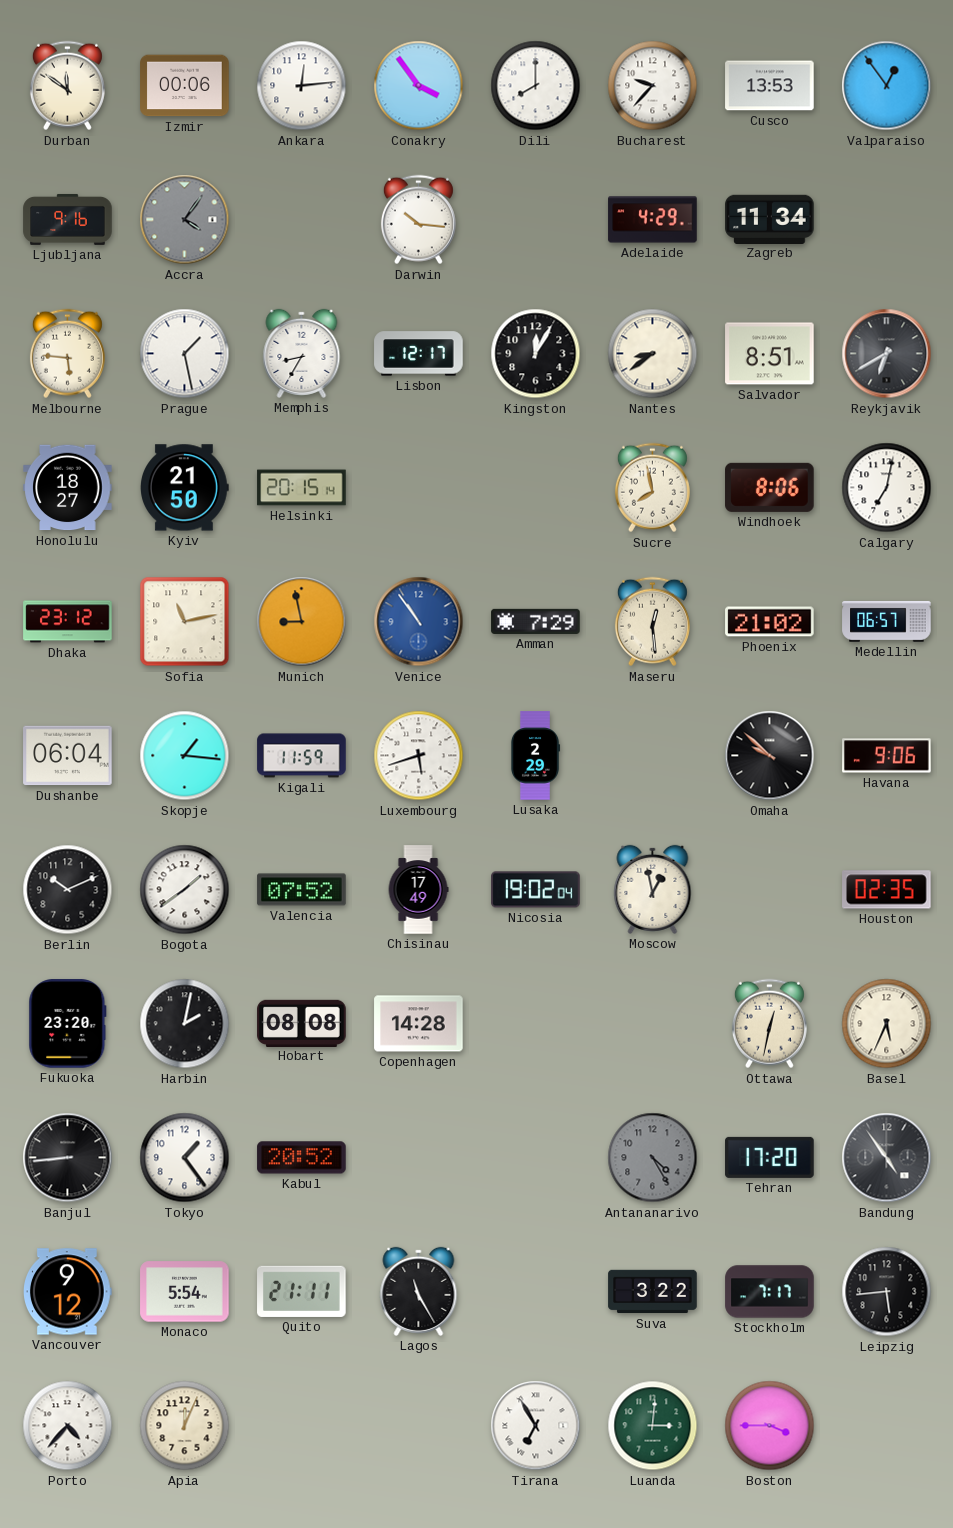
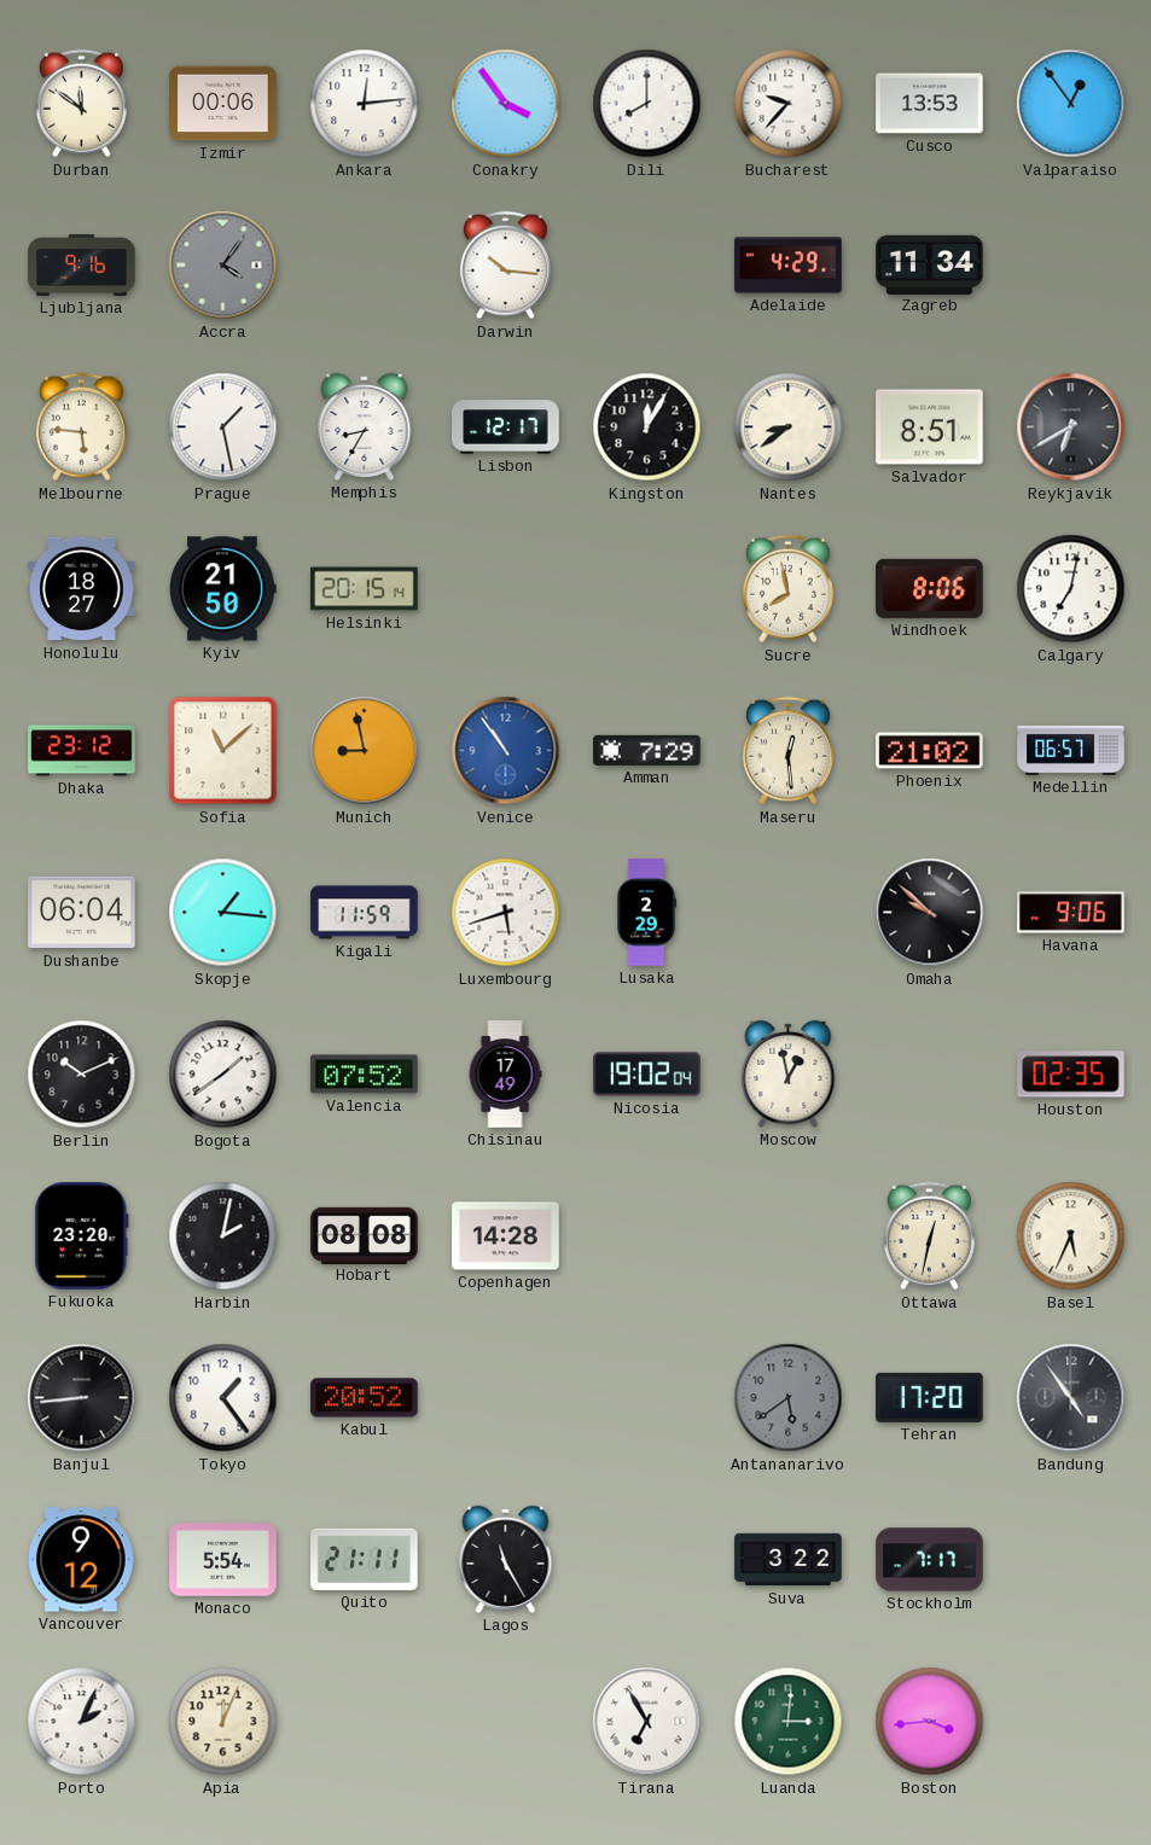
Sofia: 11:13 -> 11:08
Antananarivo: 4:25 -> 5:39
Leipzig: 5:44 -> none
Porto: 4:37 -> 2:04
Boston: 3:45 -> 3:44
